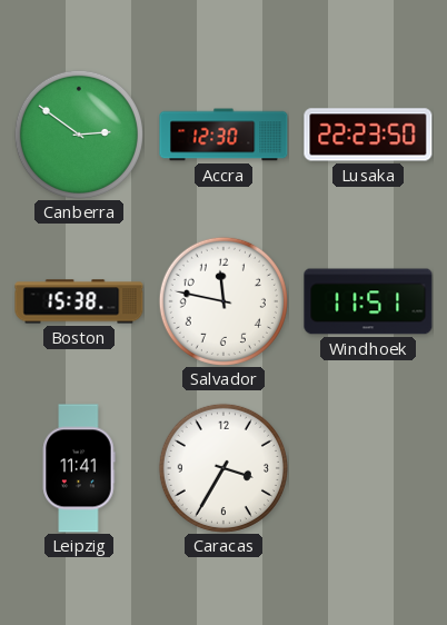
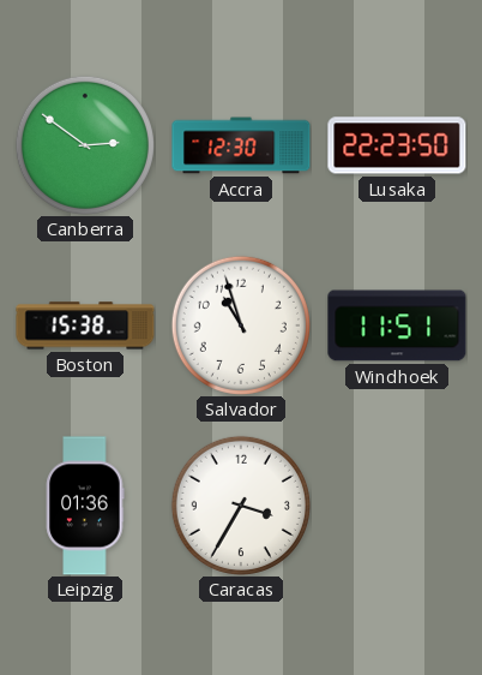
Salvador: 11:47 -> 10:57
Leipzig: 11:41 -> 01:36
